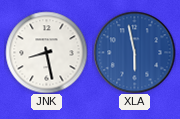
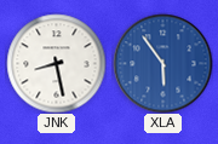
XLA: 5:58 -> 5:54
